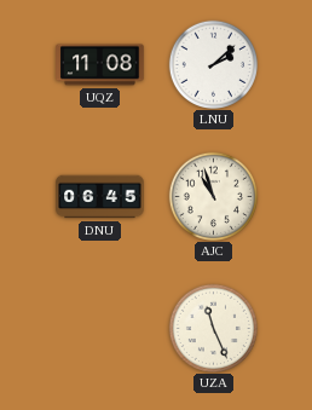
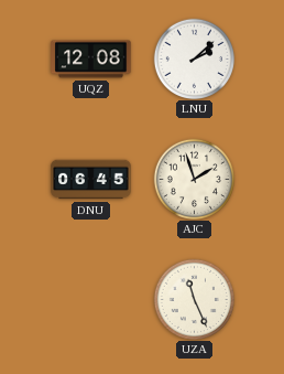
UQZ: 11:08 -> 12:08
AJC: 10:57 -> 1:57
